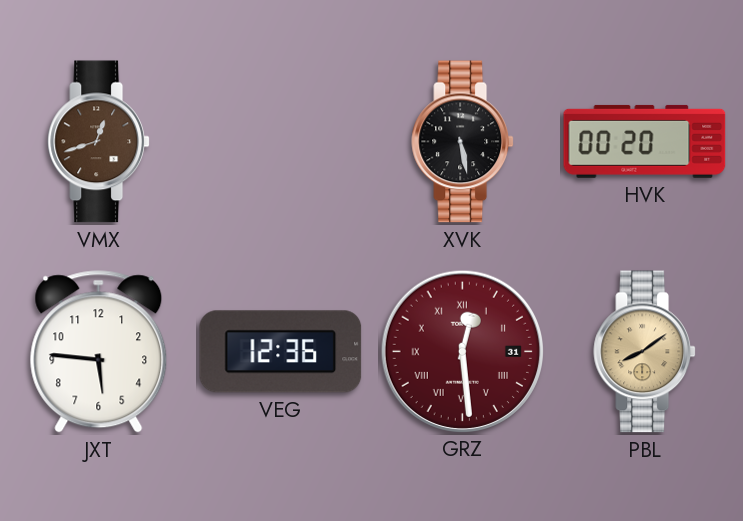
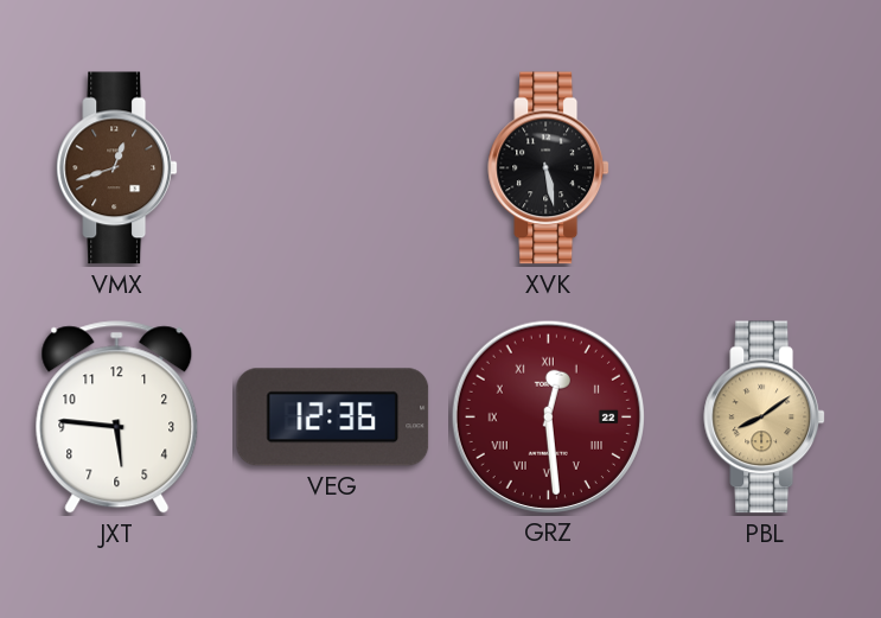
HVK: 00:20 -> none
GRZ date: 31 -> 22
